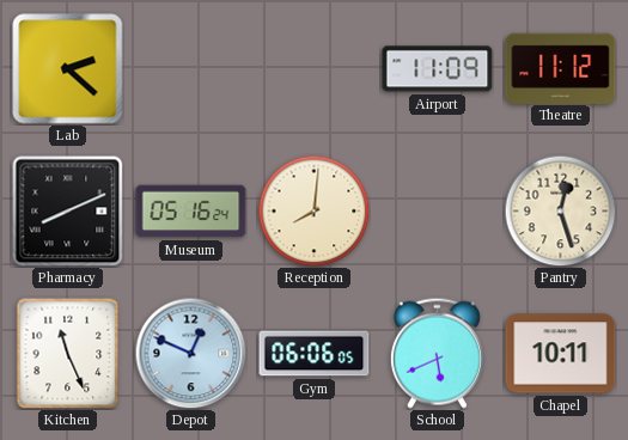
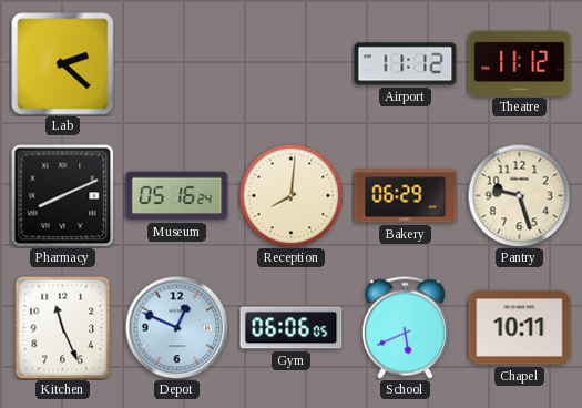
Airport: 11:09 -> 11:12
Bakery: none -> 06:29
Pantry: 12:27 -> 9:27
